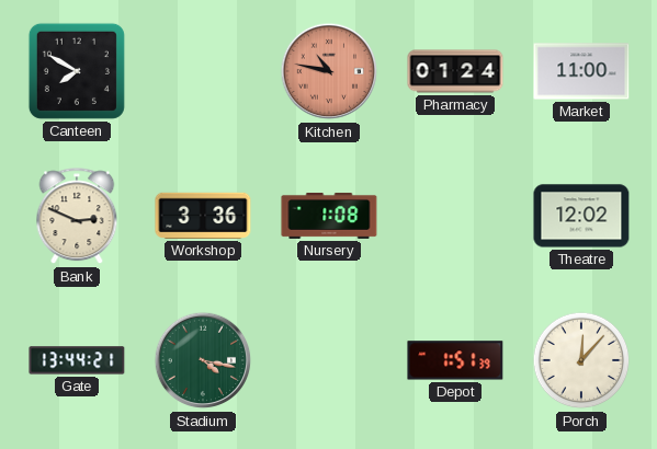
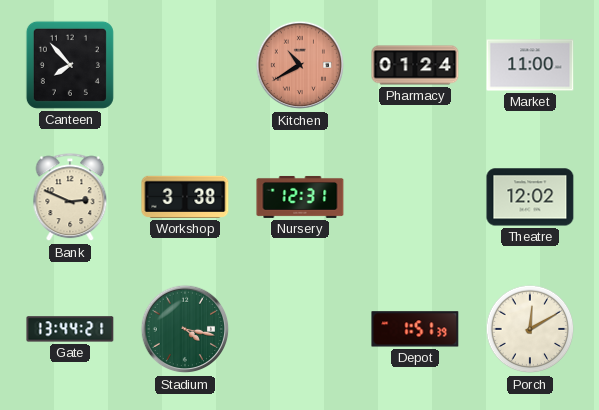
Canteen: 7:50 -> 7:53
Kitchen: 10:47 -> 10:40
Workshop: 3:36 -> 3:38
Nursery: 1:08 -> 12:31
Porch: 12:07 -> 12:10
